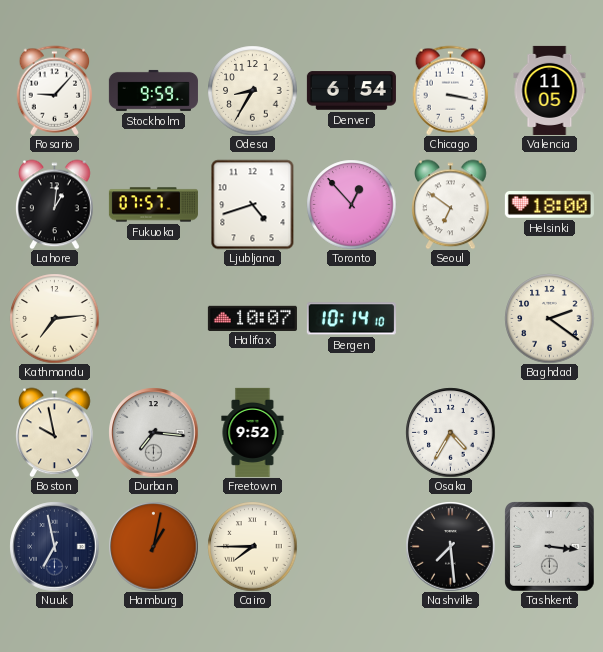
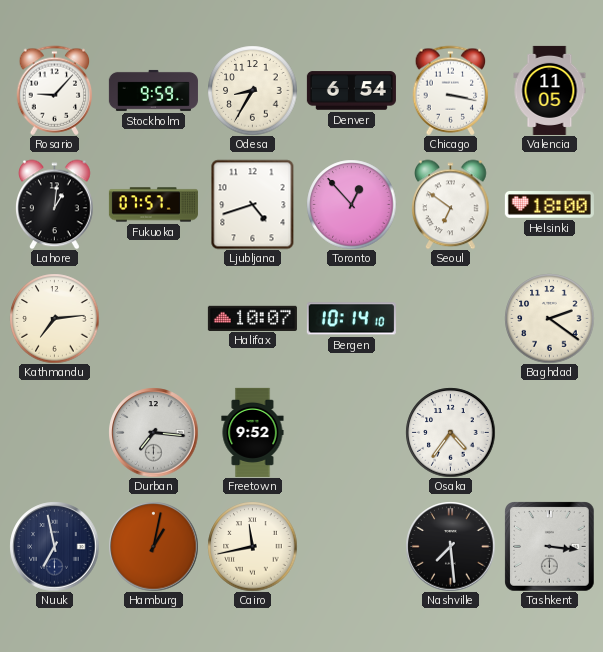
Boston: 9:58 -> none
Osaka: 4:35 -> 4:36
Cairo: 7:45 -> 11:43
